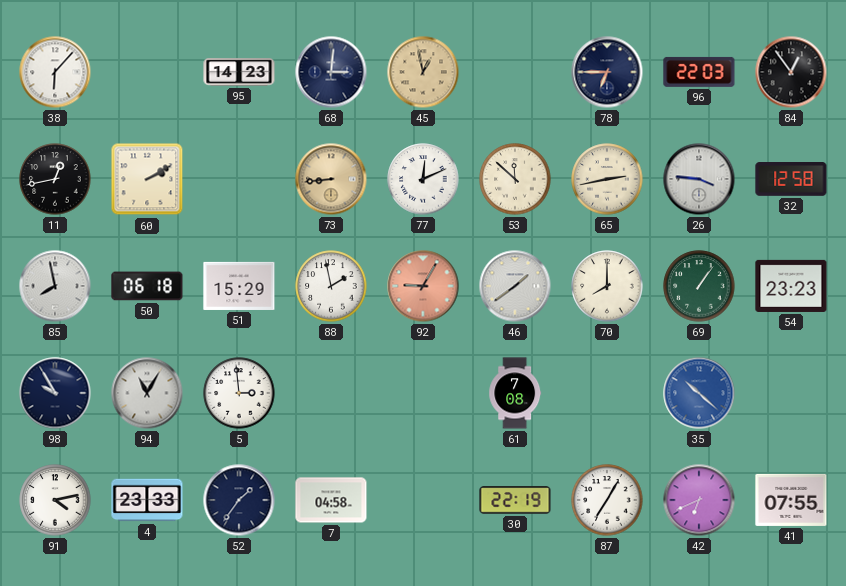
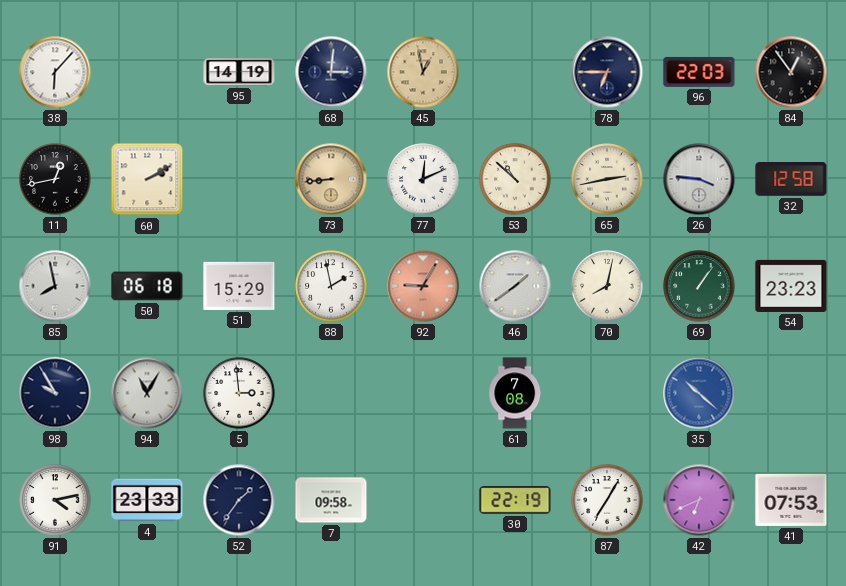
95: 14:23 -> 14:19
53: 11:52 -> 10:52
70: 8:00 -> 8:02
7: 04:58 -> 09:58
41: 07:55 -> 07:53
